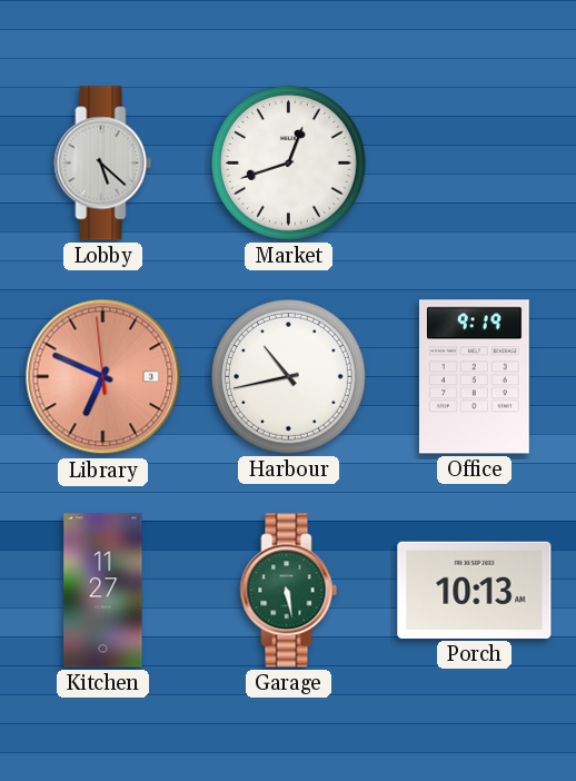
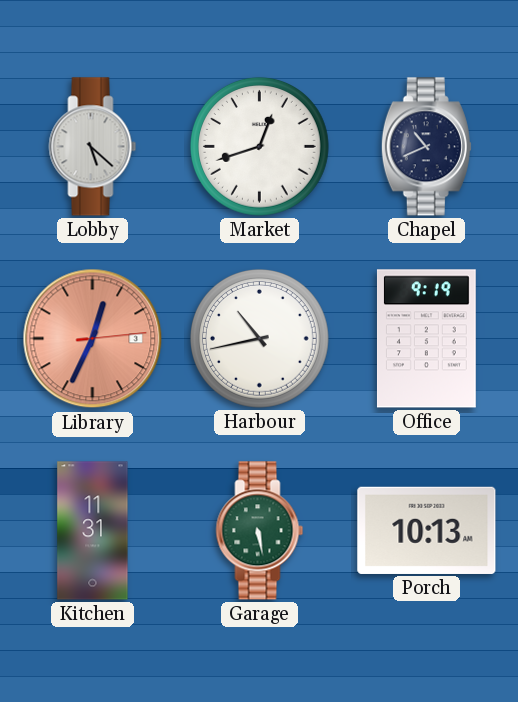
Chapel: none -> 10:41
Library: 6:48 -> 12:34
Kitchen: 11:27 -> 11:31
